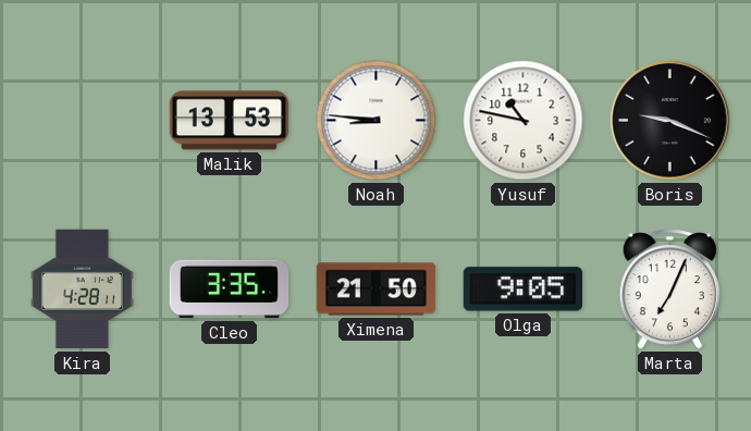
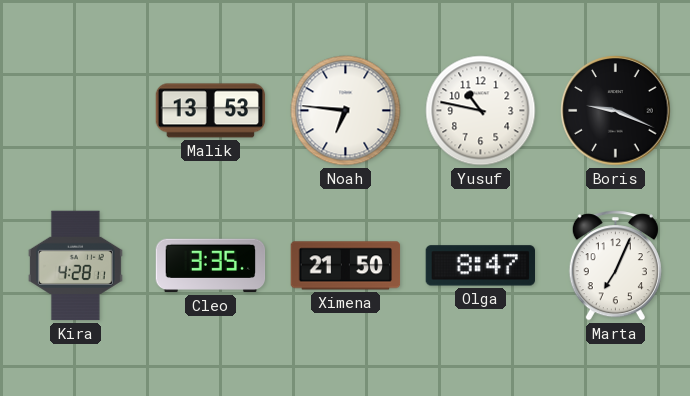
Noah: 8:46 -> 6:46
Olga: 9:05 -> 8:47
